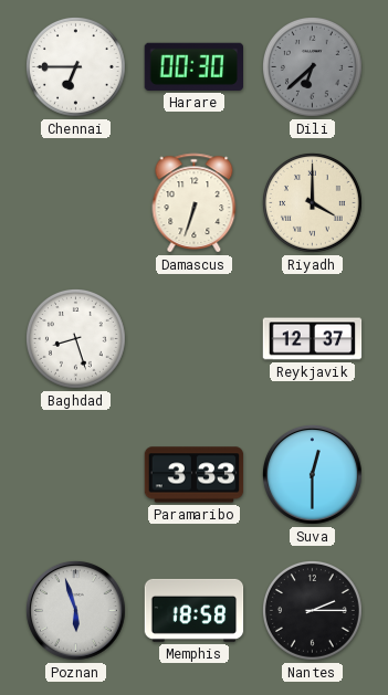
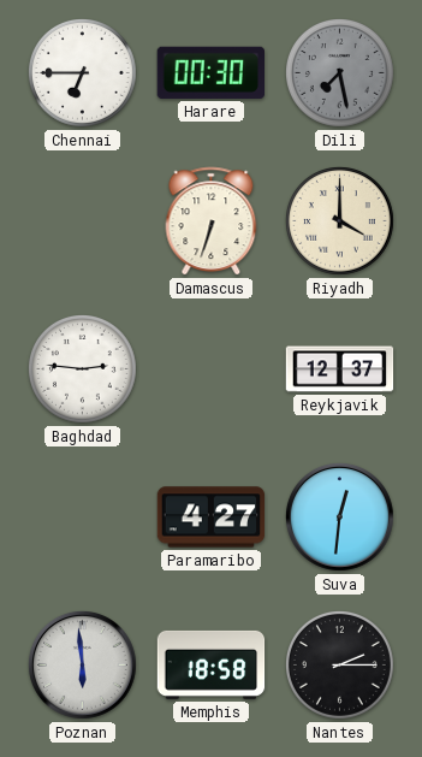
Dili: 6:38 -> 7:28
Baghdad: 8:27 -> 2:46
Paramaribo: 3:33 -> 4:27
Suva: 12:30 -> 12:31
Poznan: 5:57 -> 5:59
